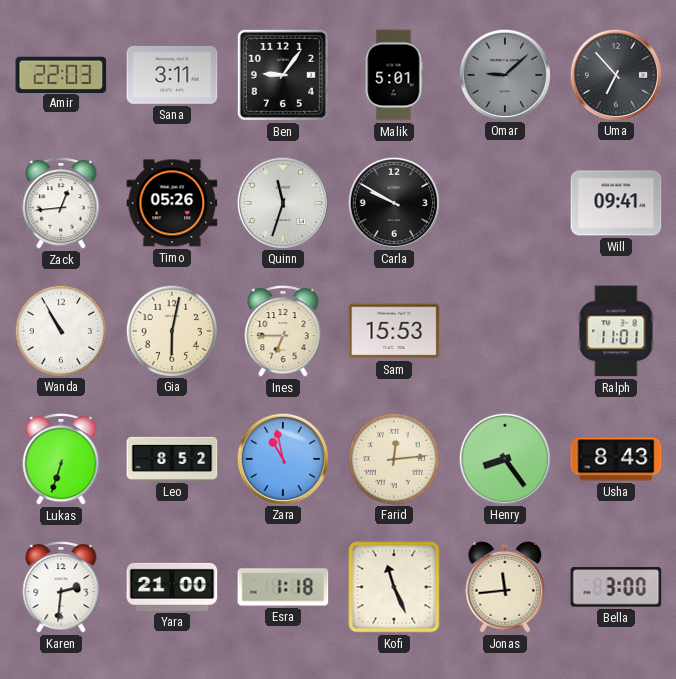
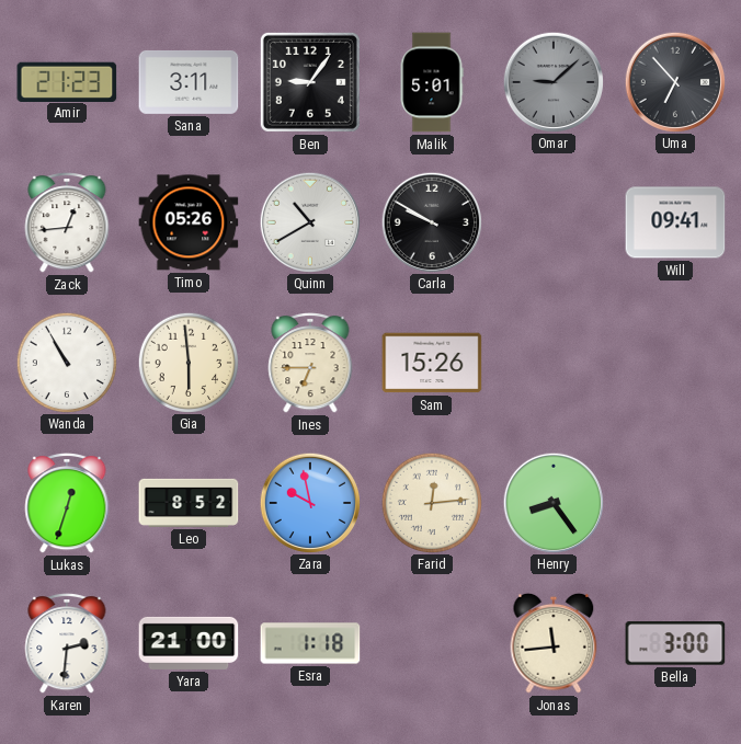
Amir: 22:03 -> 21:23
Quinn: 11:33 -> 10:40
Gia: 6:02 -> 5:59
Sam: 15:53 -> 15:26
Ralph: 11:01 -> none
Lukas: 6:33 -> 12:33
Zara: 10:58 -> 9:58
Usha: 8:43 -> none
Kofi: 11:26 -> none
